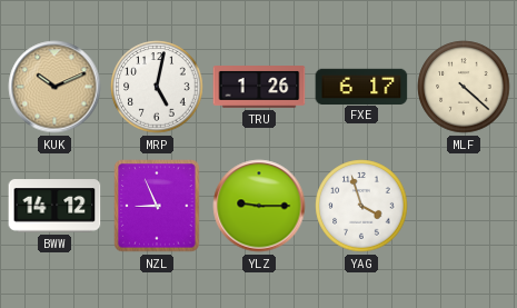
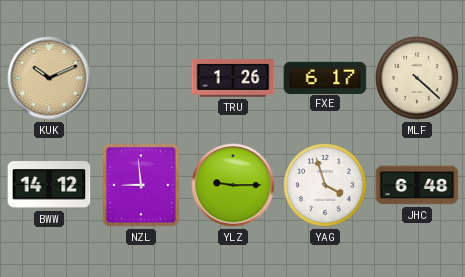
MRP: 5:02 -> none
NZL: 8:56 -> 8:59
JHC: none -> 6:48
